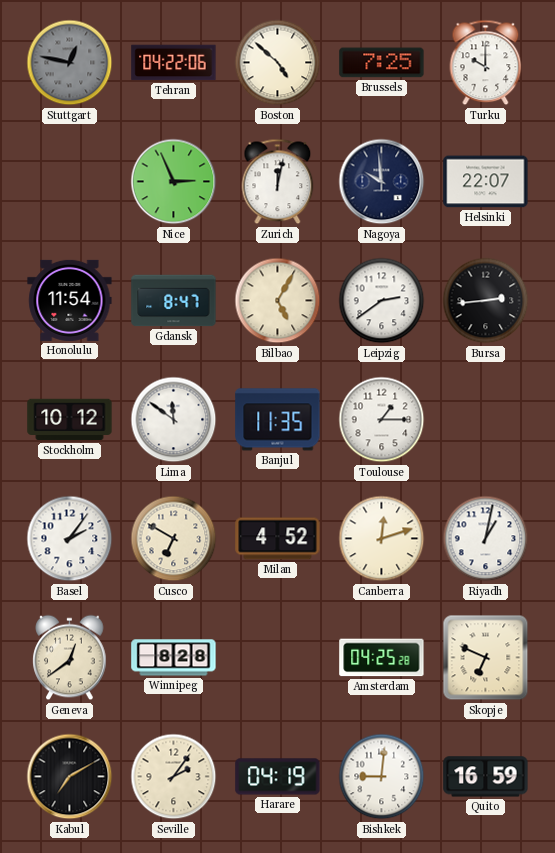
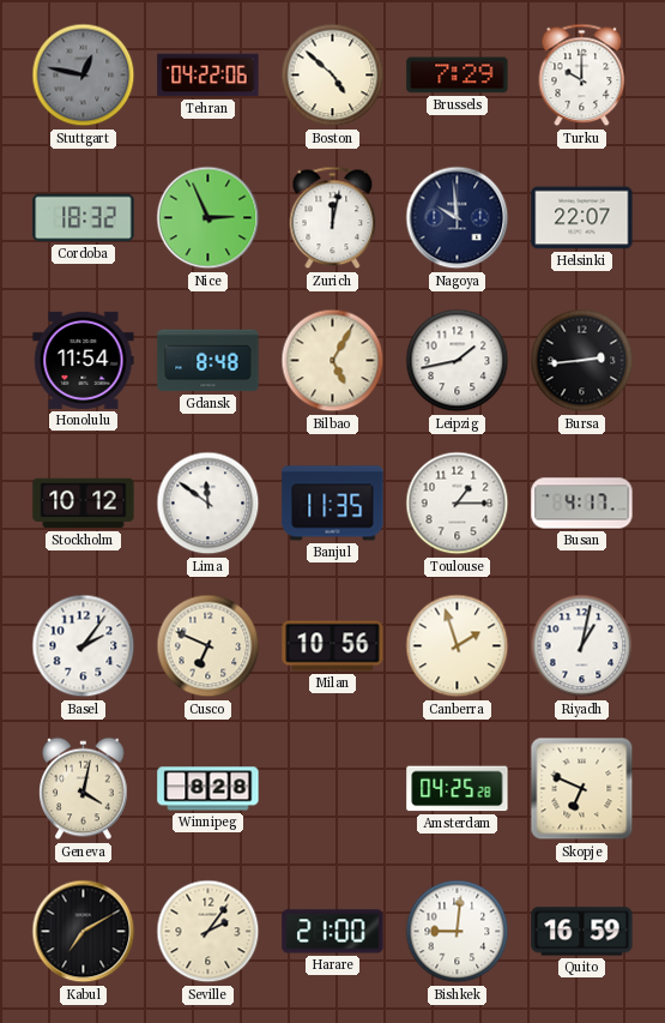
Brussels: 7:25 -> 7:29
Cordoba: none -> 18:32
Gdansk: 8:47 -> 8:48
Leipzig: 2:39 -> 1:43
Busan: none -> 4:17
Cusco: 6:50 -> 6:49
Milan: 4:52 -> 10:56
Canberra: 12:12 -> 1:57
Geneva: 12:39 -> 4:02
Harare: 04:19 -> 21:00
